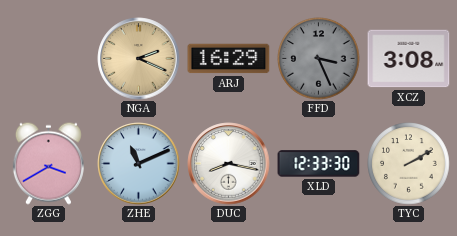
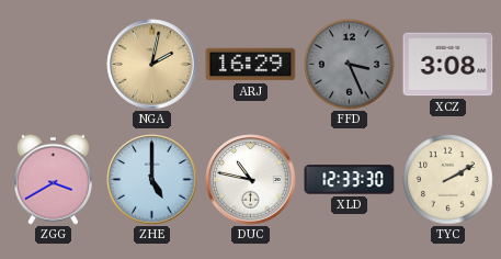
NGA: 2:19 -> 2:02
ZHE: 11:11 -> 5:00
DUC: 8:17 -> 10:47
